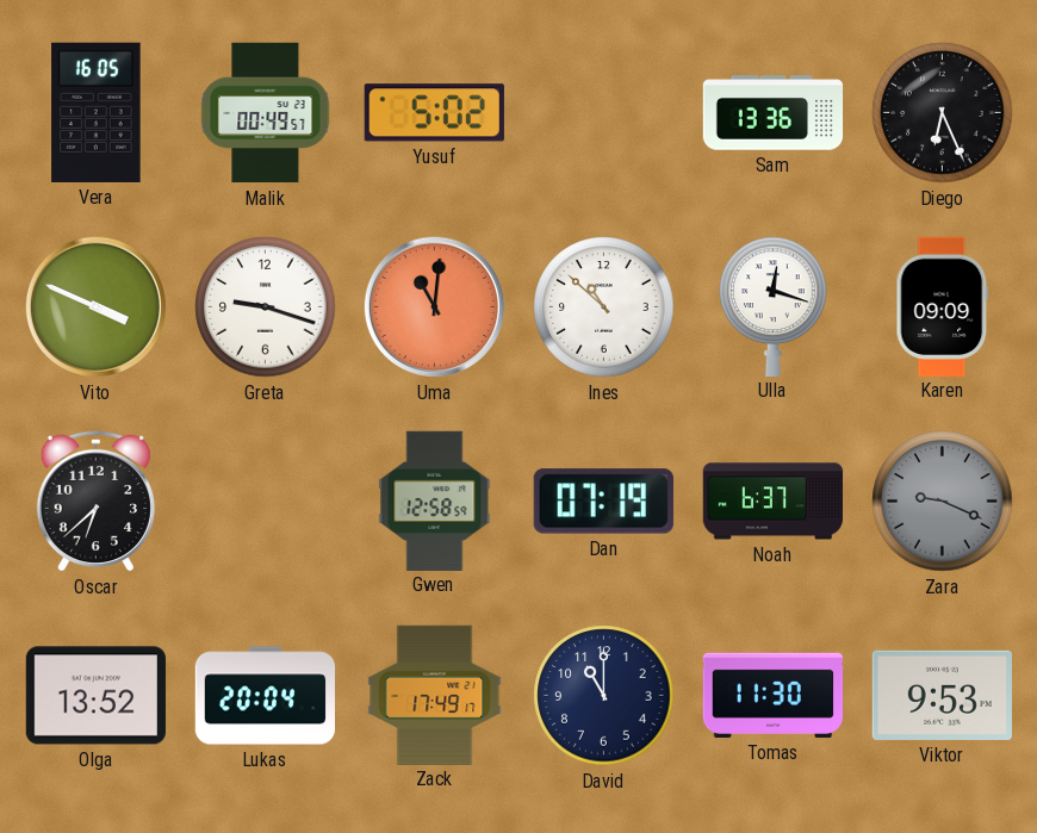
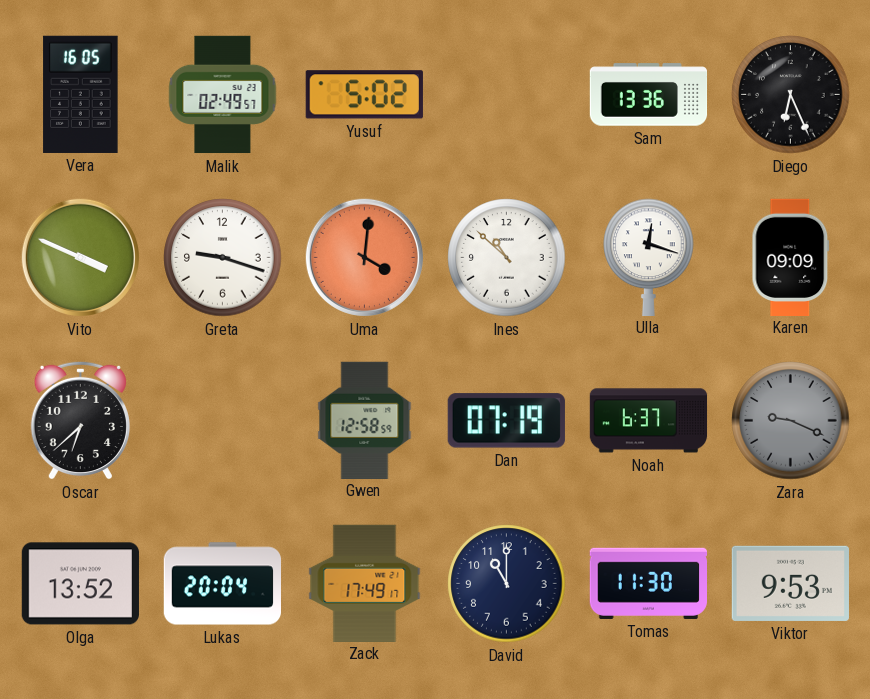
Malik: 00:49 -> 02:49
Uma: 11:01 -> 4:01
